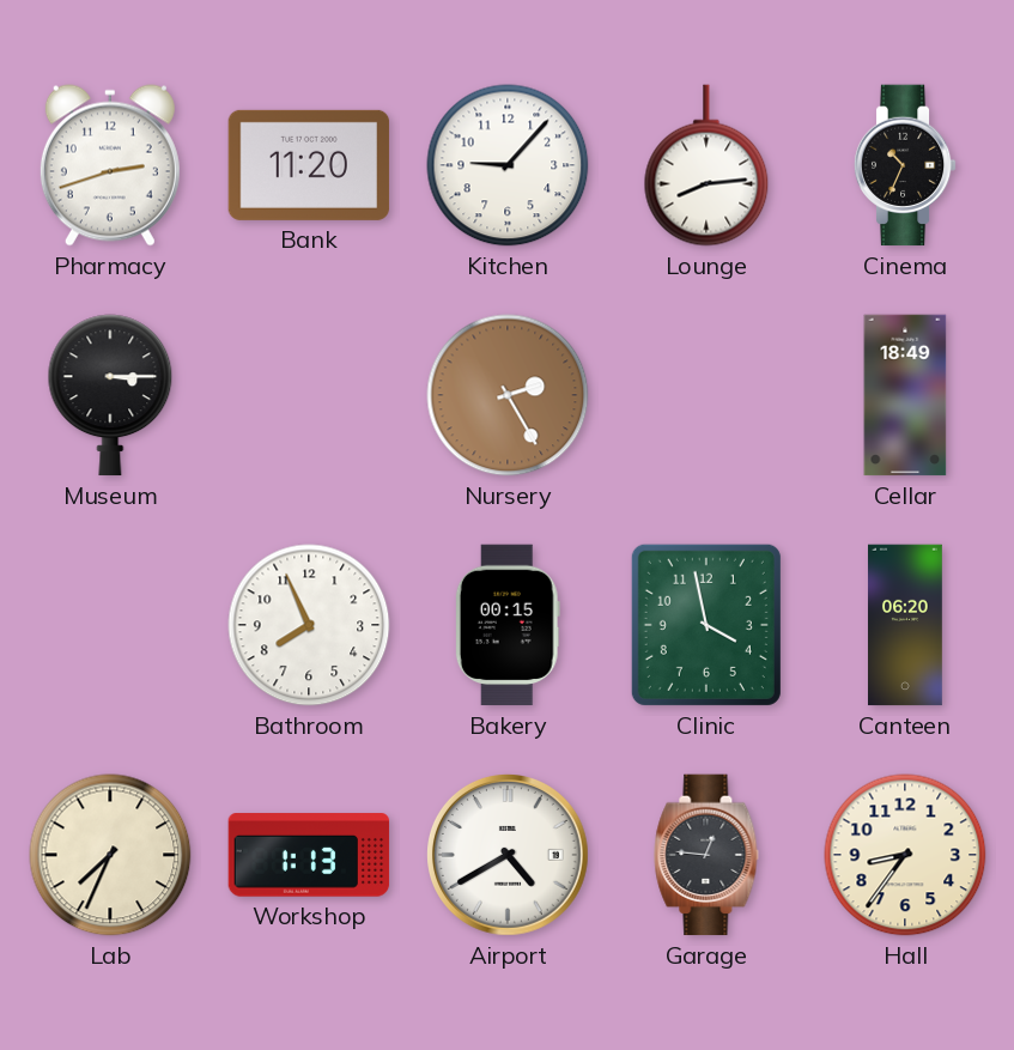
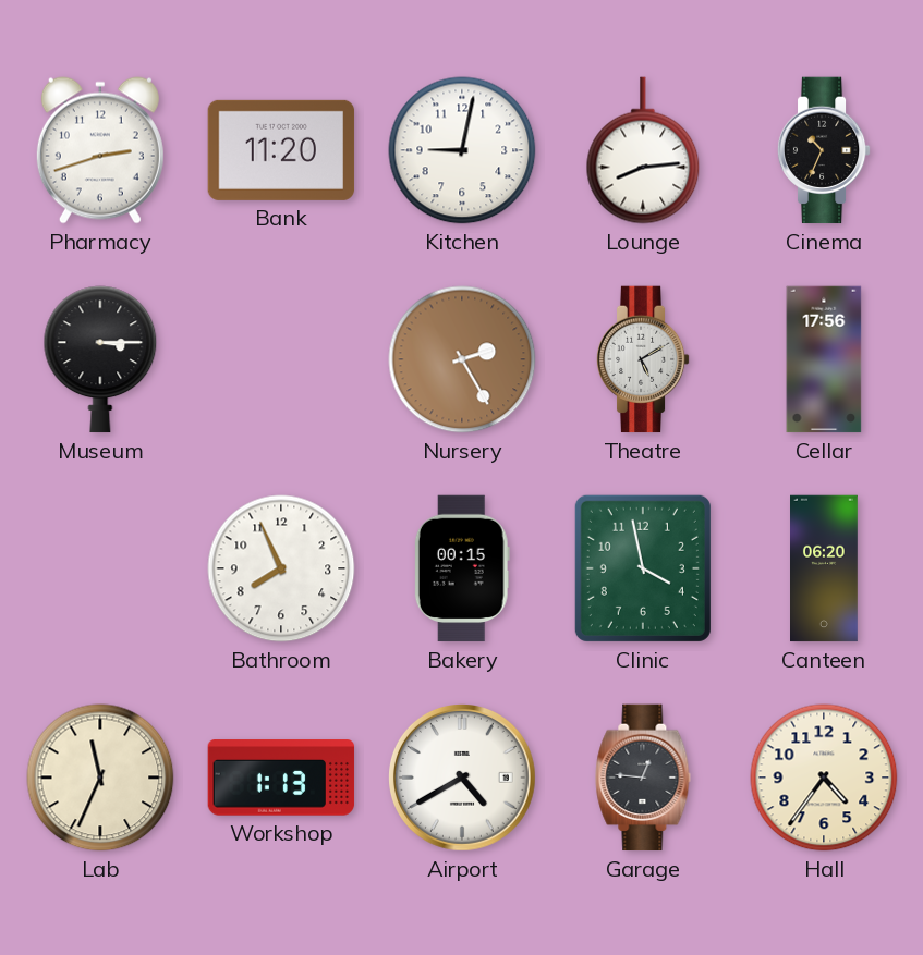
Kitchen: 9:07 -> 9:02
Theatre: none -> 5:10
Cellar: 18:49 -> 17:56
Lab: 7:34 -> 11:34
Hall: 8:36 -> 4:36
